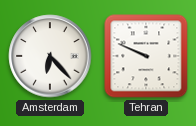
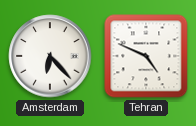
Tehran: 9:49 -> 4:49
